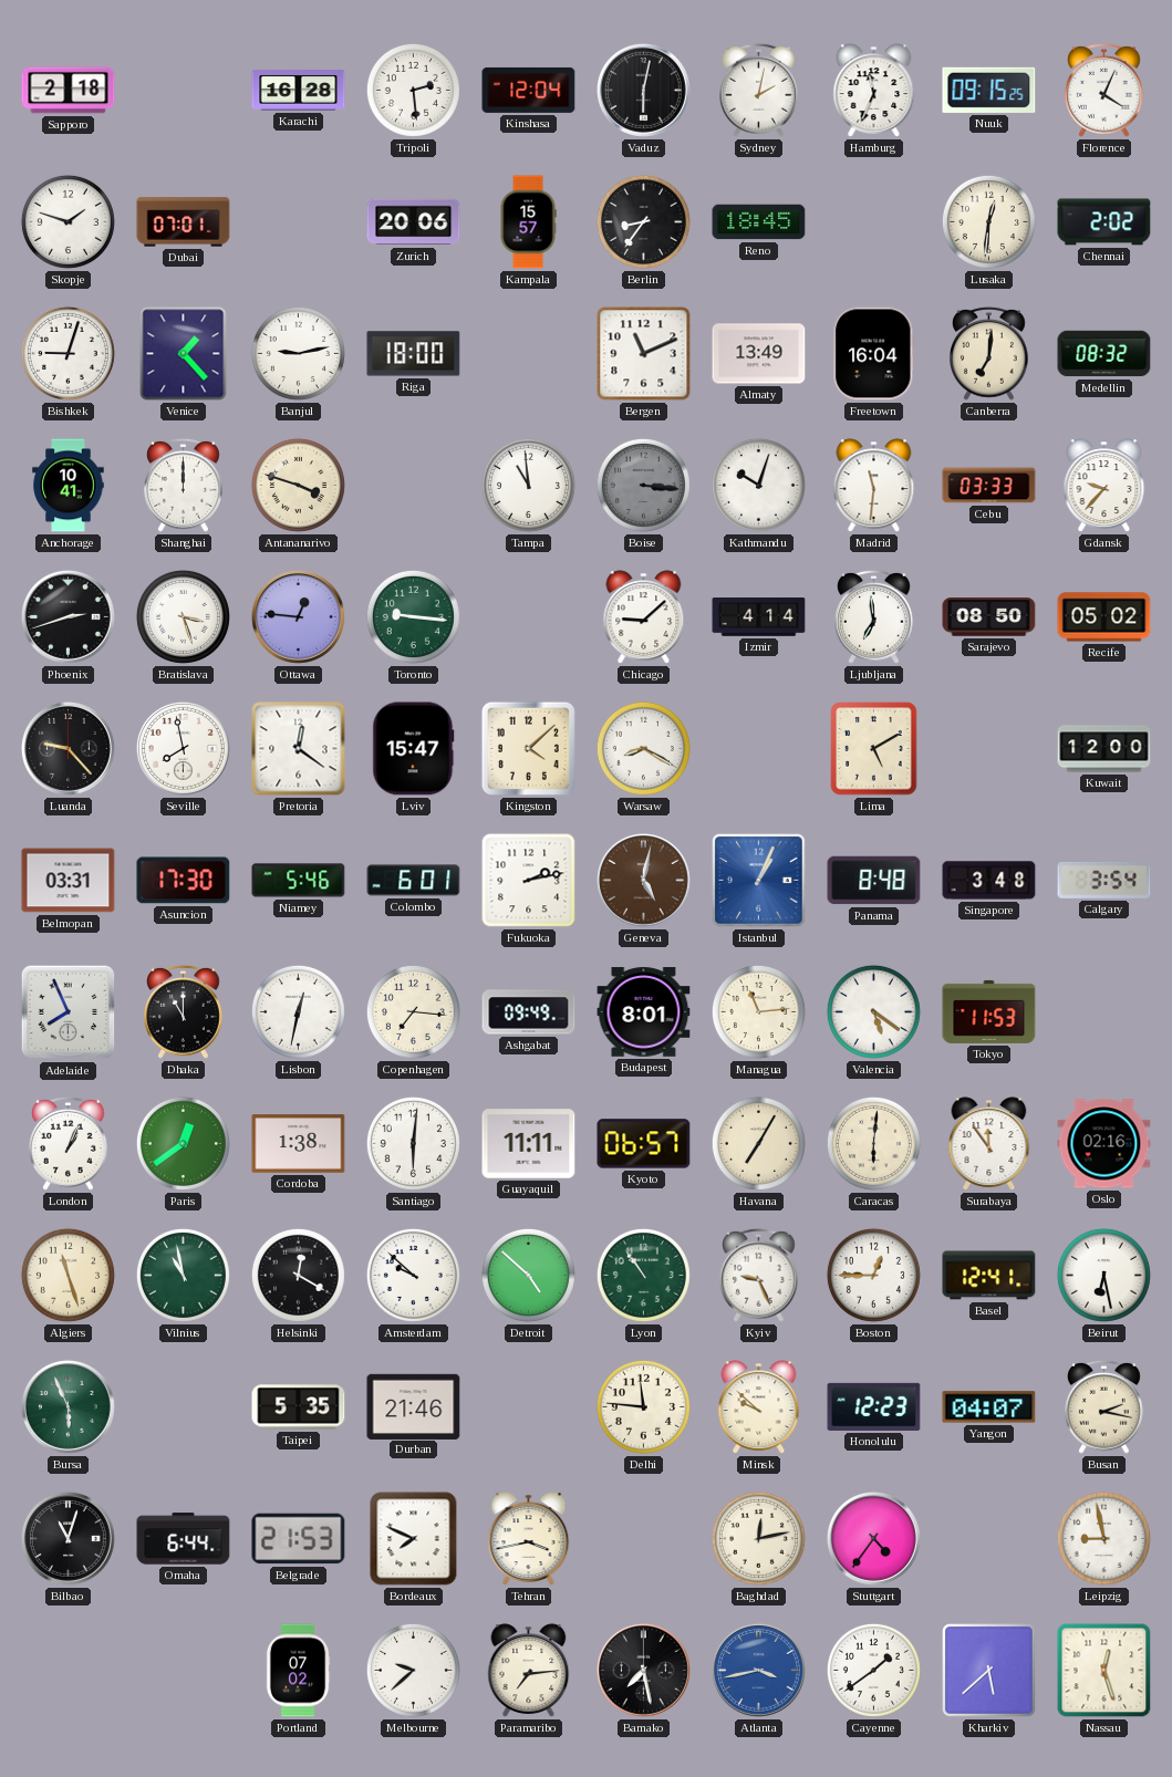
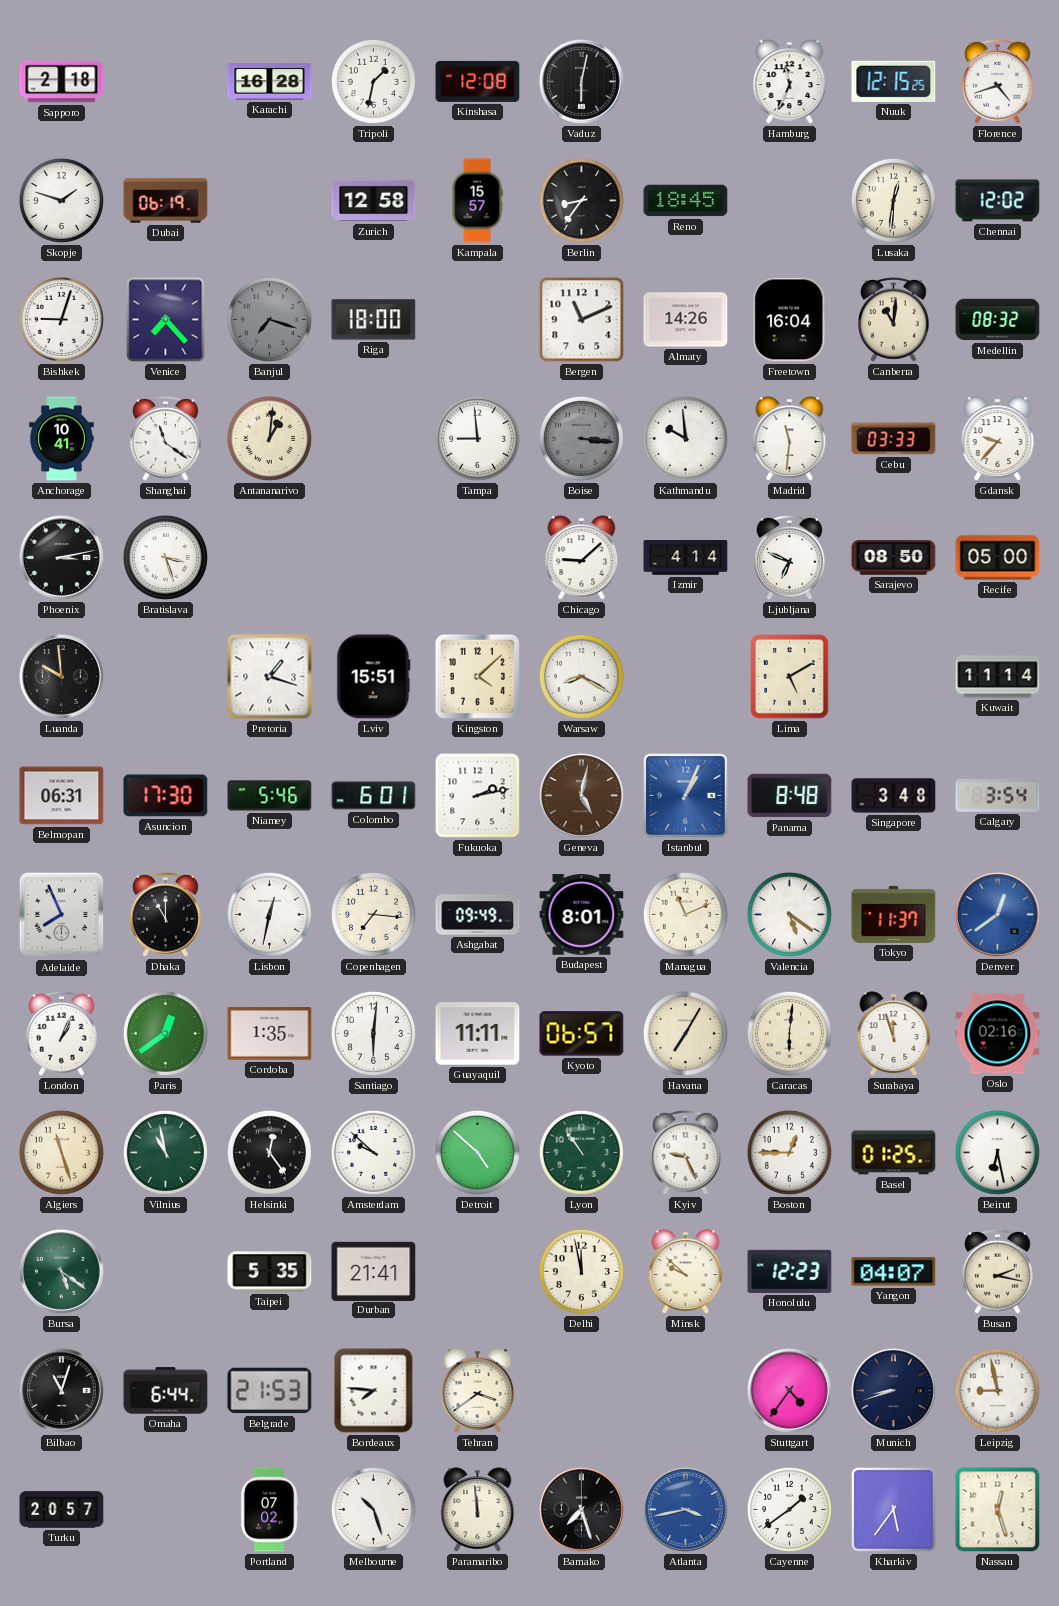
Tripoli: 2:29 -> 1:32
Kinshasa: 12:04 -> 12:08
Sydney: 2:02 -> none
Nuuk: 09:15 -> 12:15
Florence: 4:04 -> 4:42
Dubai: 07:01 -> 06:19
Zurich: 20:06 -> 12:58
Chennai: 2:02 -> 12:02
Venice: 1:23 -> 7:23
Banjul: 9:13 -> 7:18
Banjul dial: white -> grey
Almaty: 13:49 -> 14:26
Canberra: 7:01 -> 11:01
Shanghai: 12:00 -> 11:21
Antananarivo: 3:48 -> 1:01
Tampa: 10:59 -> 8:59
Kathmandu: 10:03 -> 9:59
Phoenix: 2:42 -> 3:13
Ottawa: 12:46 -> none
Toronto: 9:16 -> none
Ljubljana: 6:59 -> 6:49
Recife: 05:02 -> 05:00
Luanda: 9:23 -> 9:59
Seville: 7:58 -> none
Pretoria: 12:21 -> 1:18
Lviv: 15:47 -> 15:51
Kuwait: 12:00 -> 11:14
Belmopan: 03:31 -> 06:31
Managua: 11:14 -> 11:11
Tokyo: 11:53 -> 11:37
Denver: none -> 12:39
Cordoba: 1:38 -> 1:35
Surabaya: 11:54 -> 11:57
Helsinki: 12:20 -> 12:24
Basel: 12:41 -> 01:25
Bursa: 5:56 -> 5:21
Durban: 21:46 -> 21:41
Delhi: 11:46 -> 11:58
Bordeaux: 7:49 -> 7:46
Tehran: 3:43 -> 3:39
Baghdad: 12:13 -> none
Munich: none -> 8:42
Turku: none -> 20:57
Melbourne: 9:38 -> 10:27
Paramaribo: 7:14 -> 11:59
Bamako: 7:28 -> 7:27
Kharkiv: 5:38 -> 5:36
